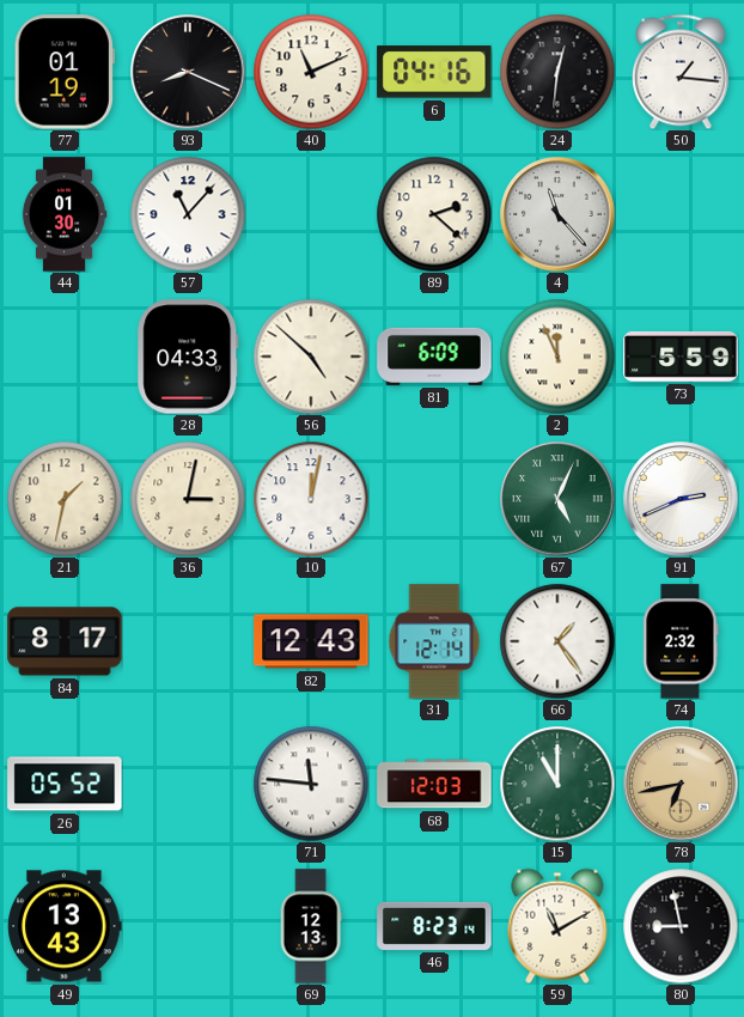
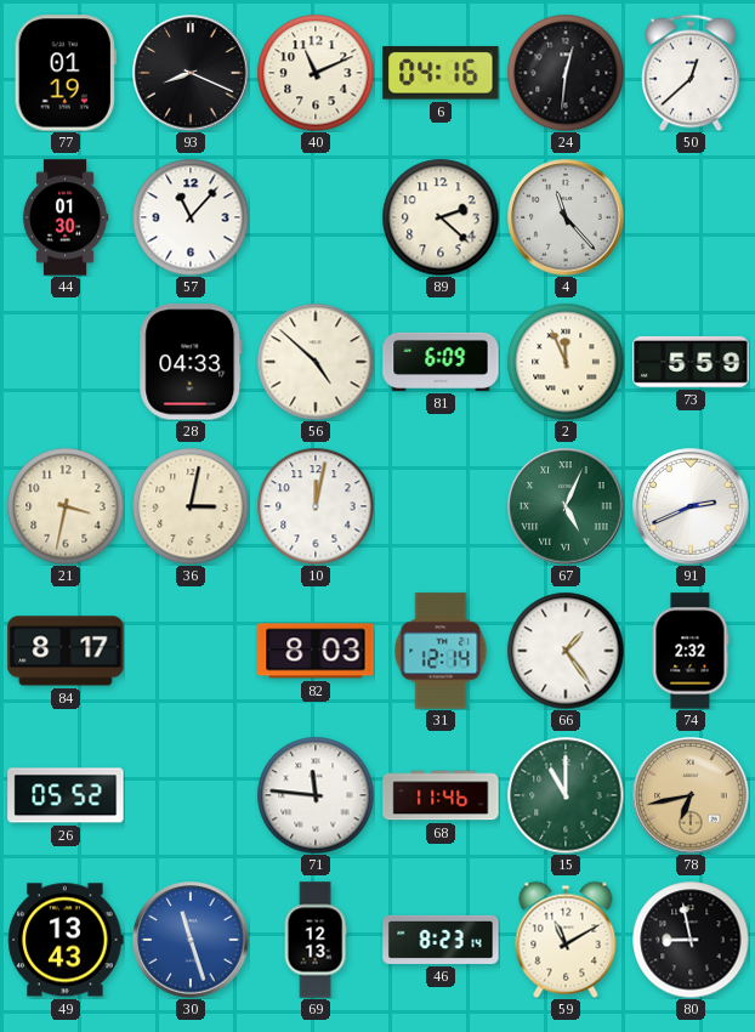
50: 1:16 -> 12:38
21: 1:32 -> 3:32
82: 12:43 -> 8:03
68: 12:03 -> 11:46
30: none -> 11:27
